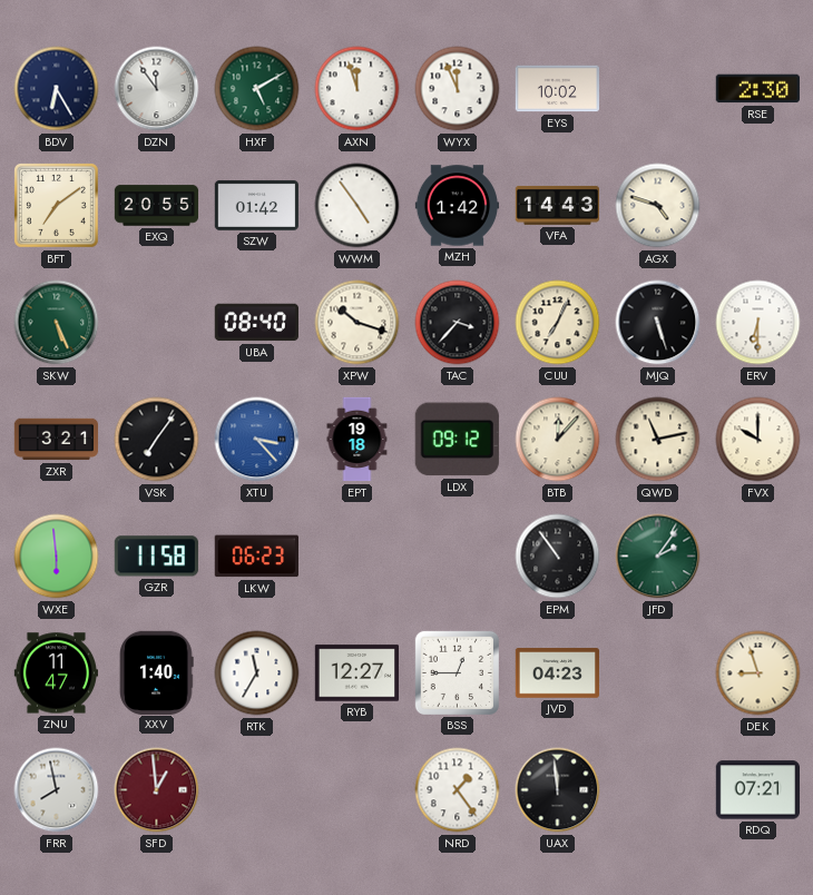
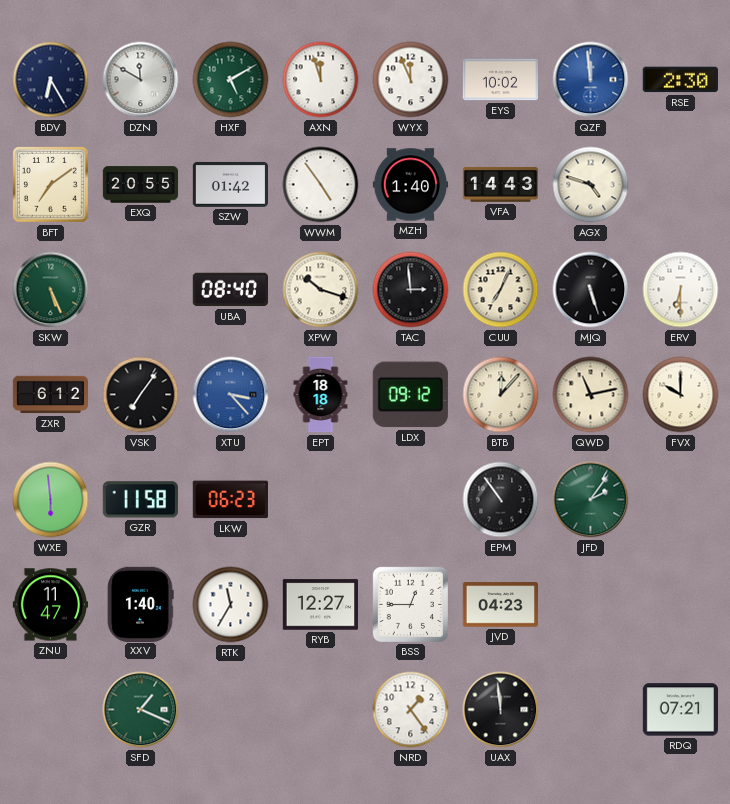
DZN: 11:54 -> 11:50
QZF: none -> 11:59
MZH: 1:42 -> 1:40
TAC: 3:37 -> 2:59
ZXR: 3:21 -> 6:12
EPT: 19:18 -> 18:18
DEK: 8:57 -> none
FRR: 7:58 -> none
SFD: 12:59 -> 1:19
SFD dial: burgundy -> green
